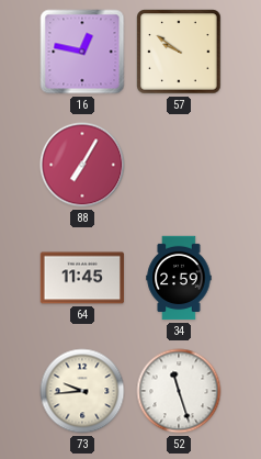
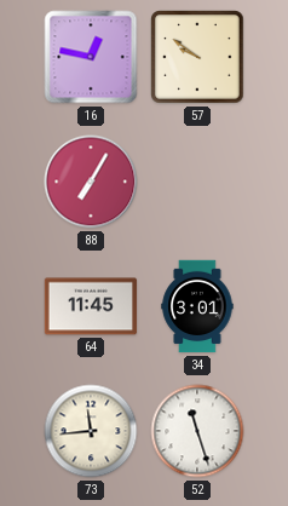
34: 2:59 -> 3:01
73: 9:44 -> 11:44
